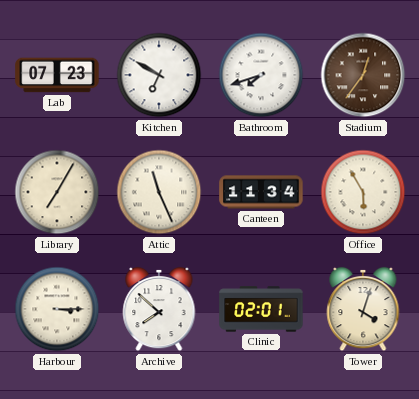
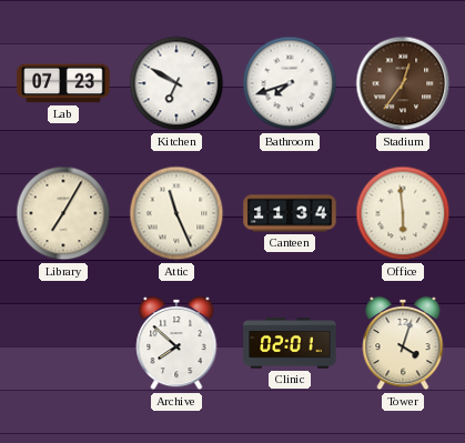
Office: 5:55 -> 5:59
Harbour: 3:15 -> none
